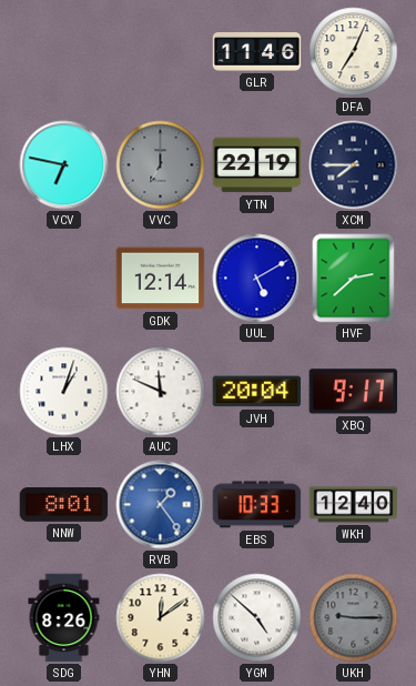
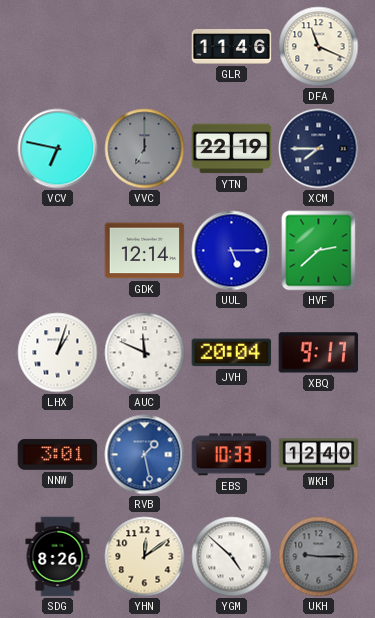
DFA: 7:04 -> 11:19
UUL: 5:10 -> 5:15
NNW: 8:01 -> 3:01
RVB: 1:24 -> 1:28
